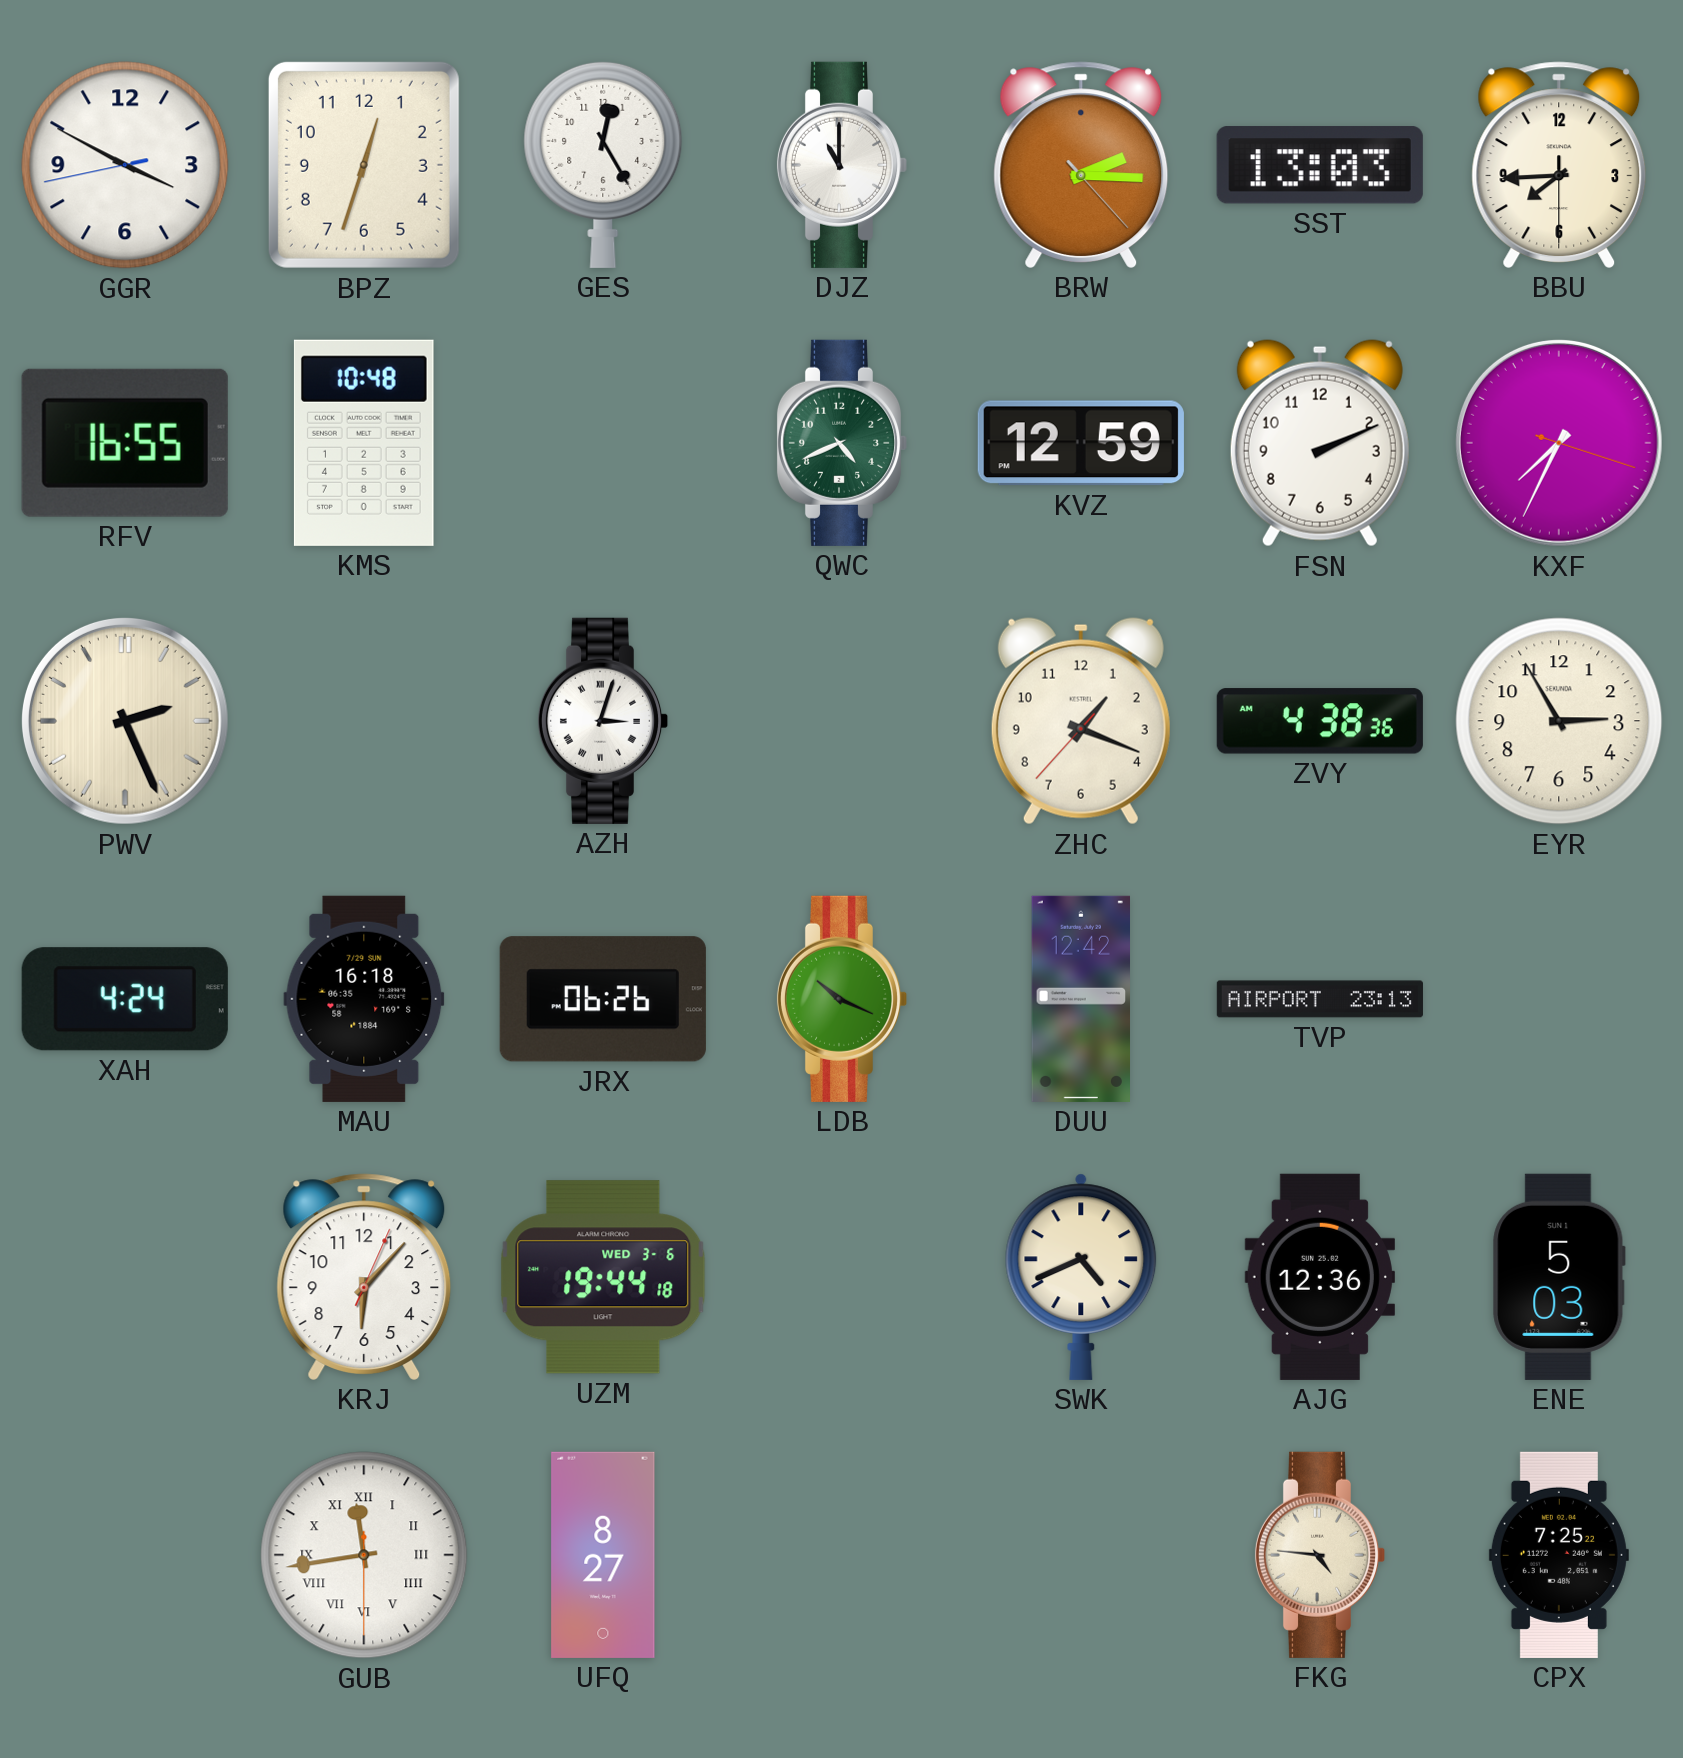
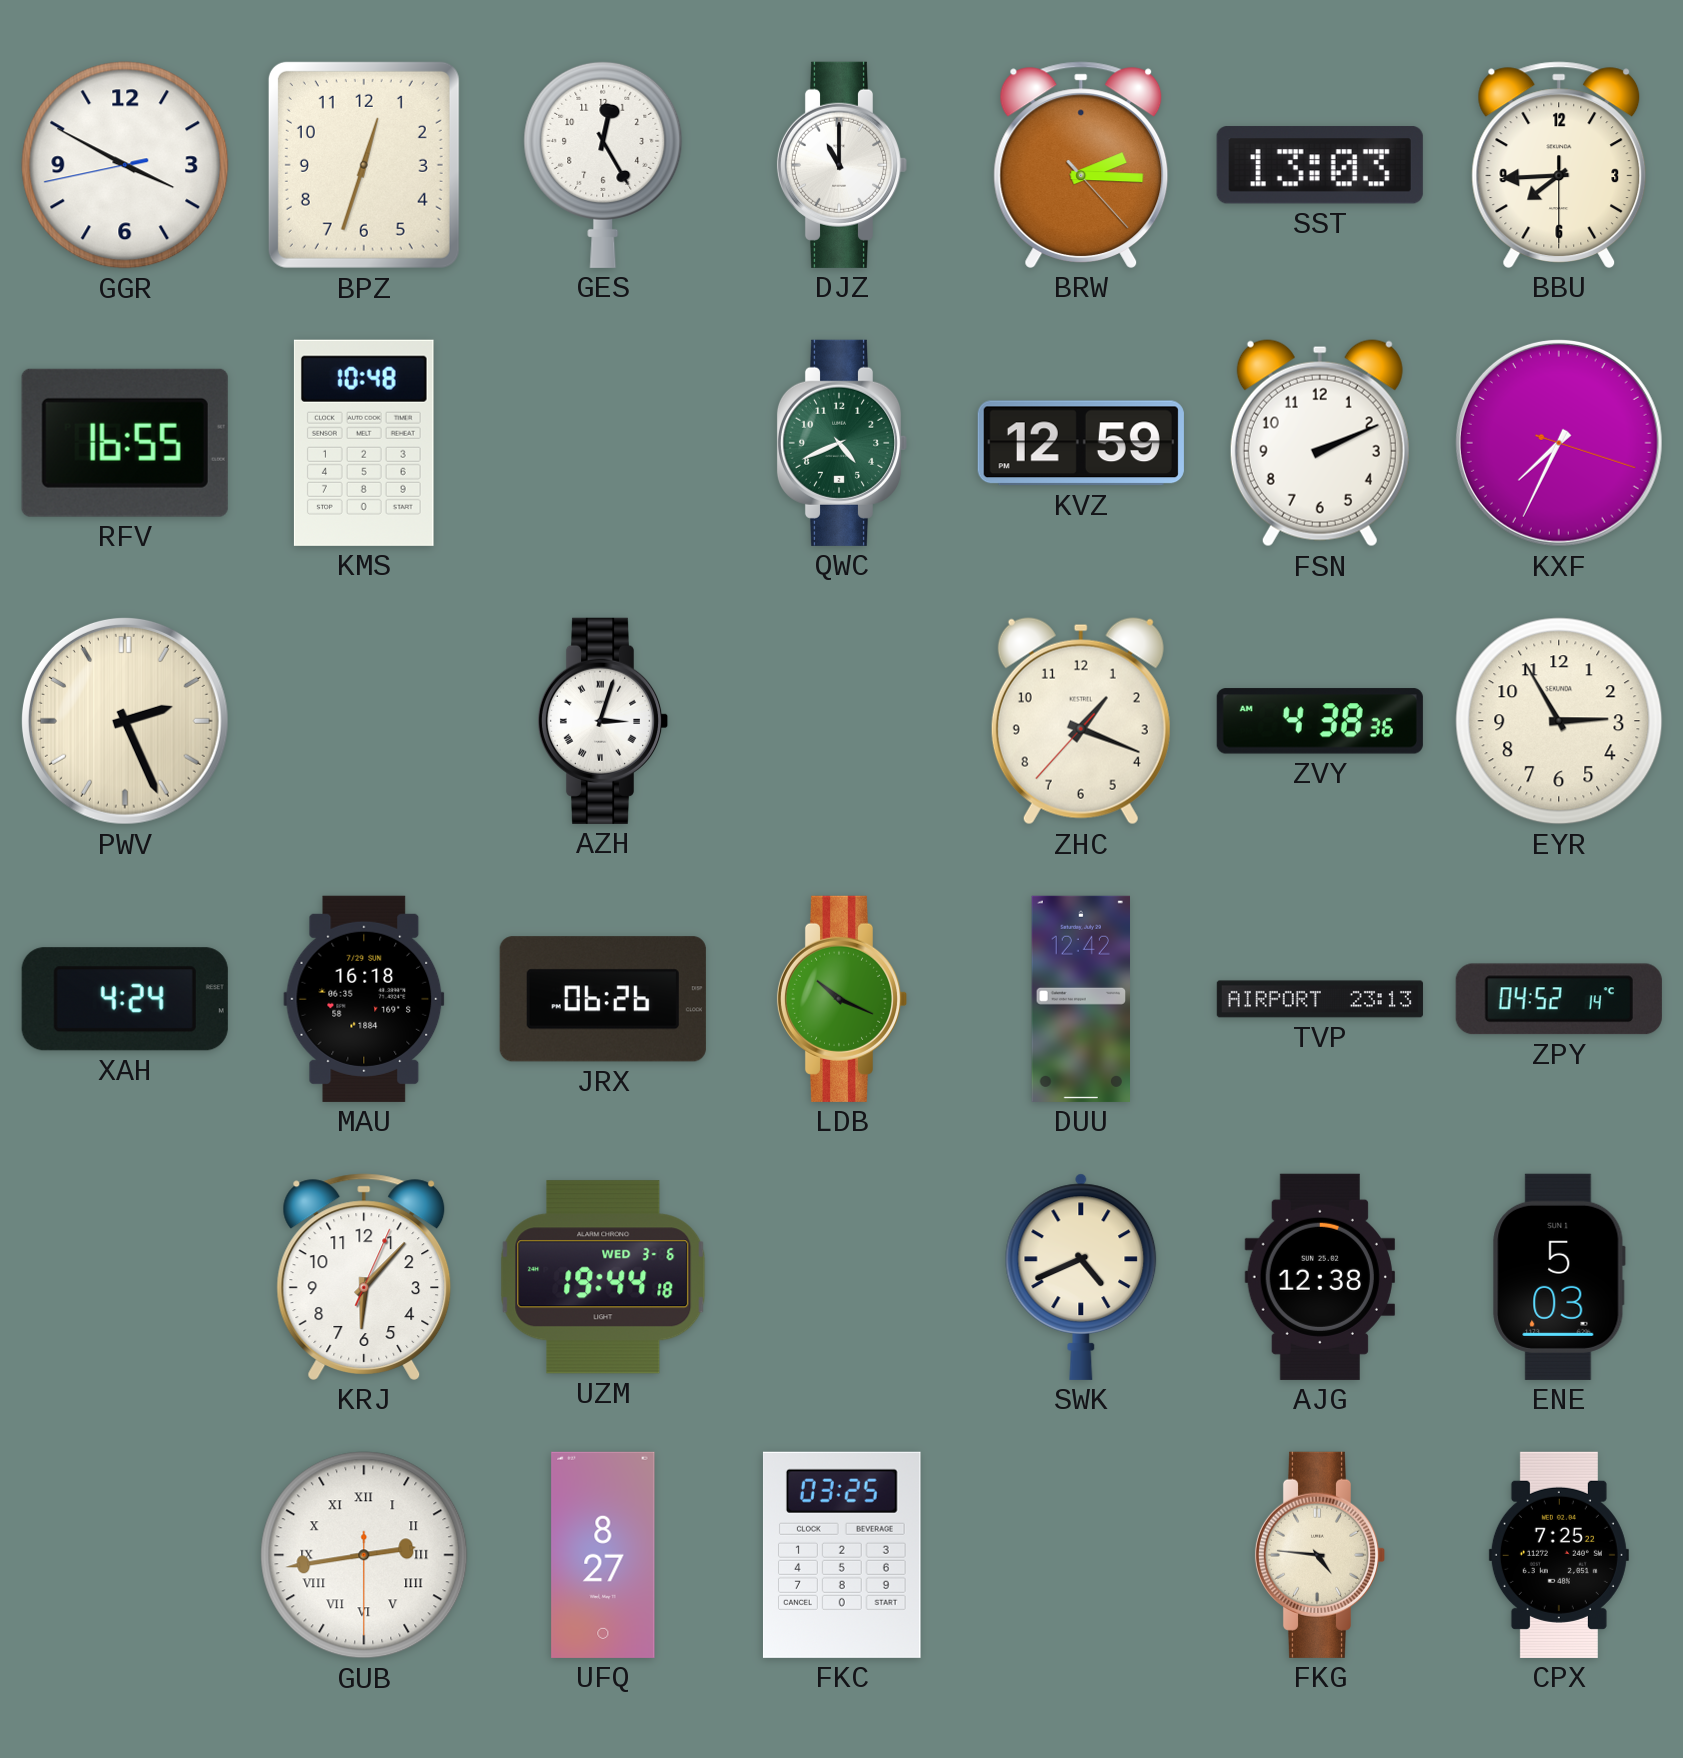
ZPY: none -> 04:52
AJG: 12:36 -> 12:38
GUB: 11:43 -> 2:43
FKC: none -> 03:25
